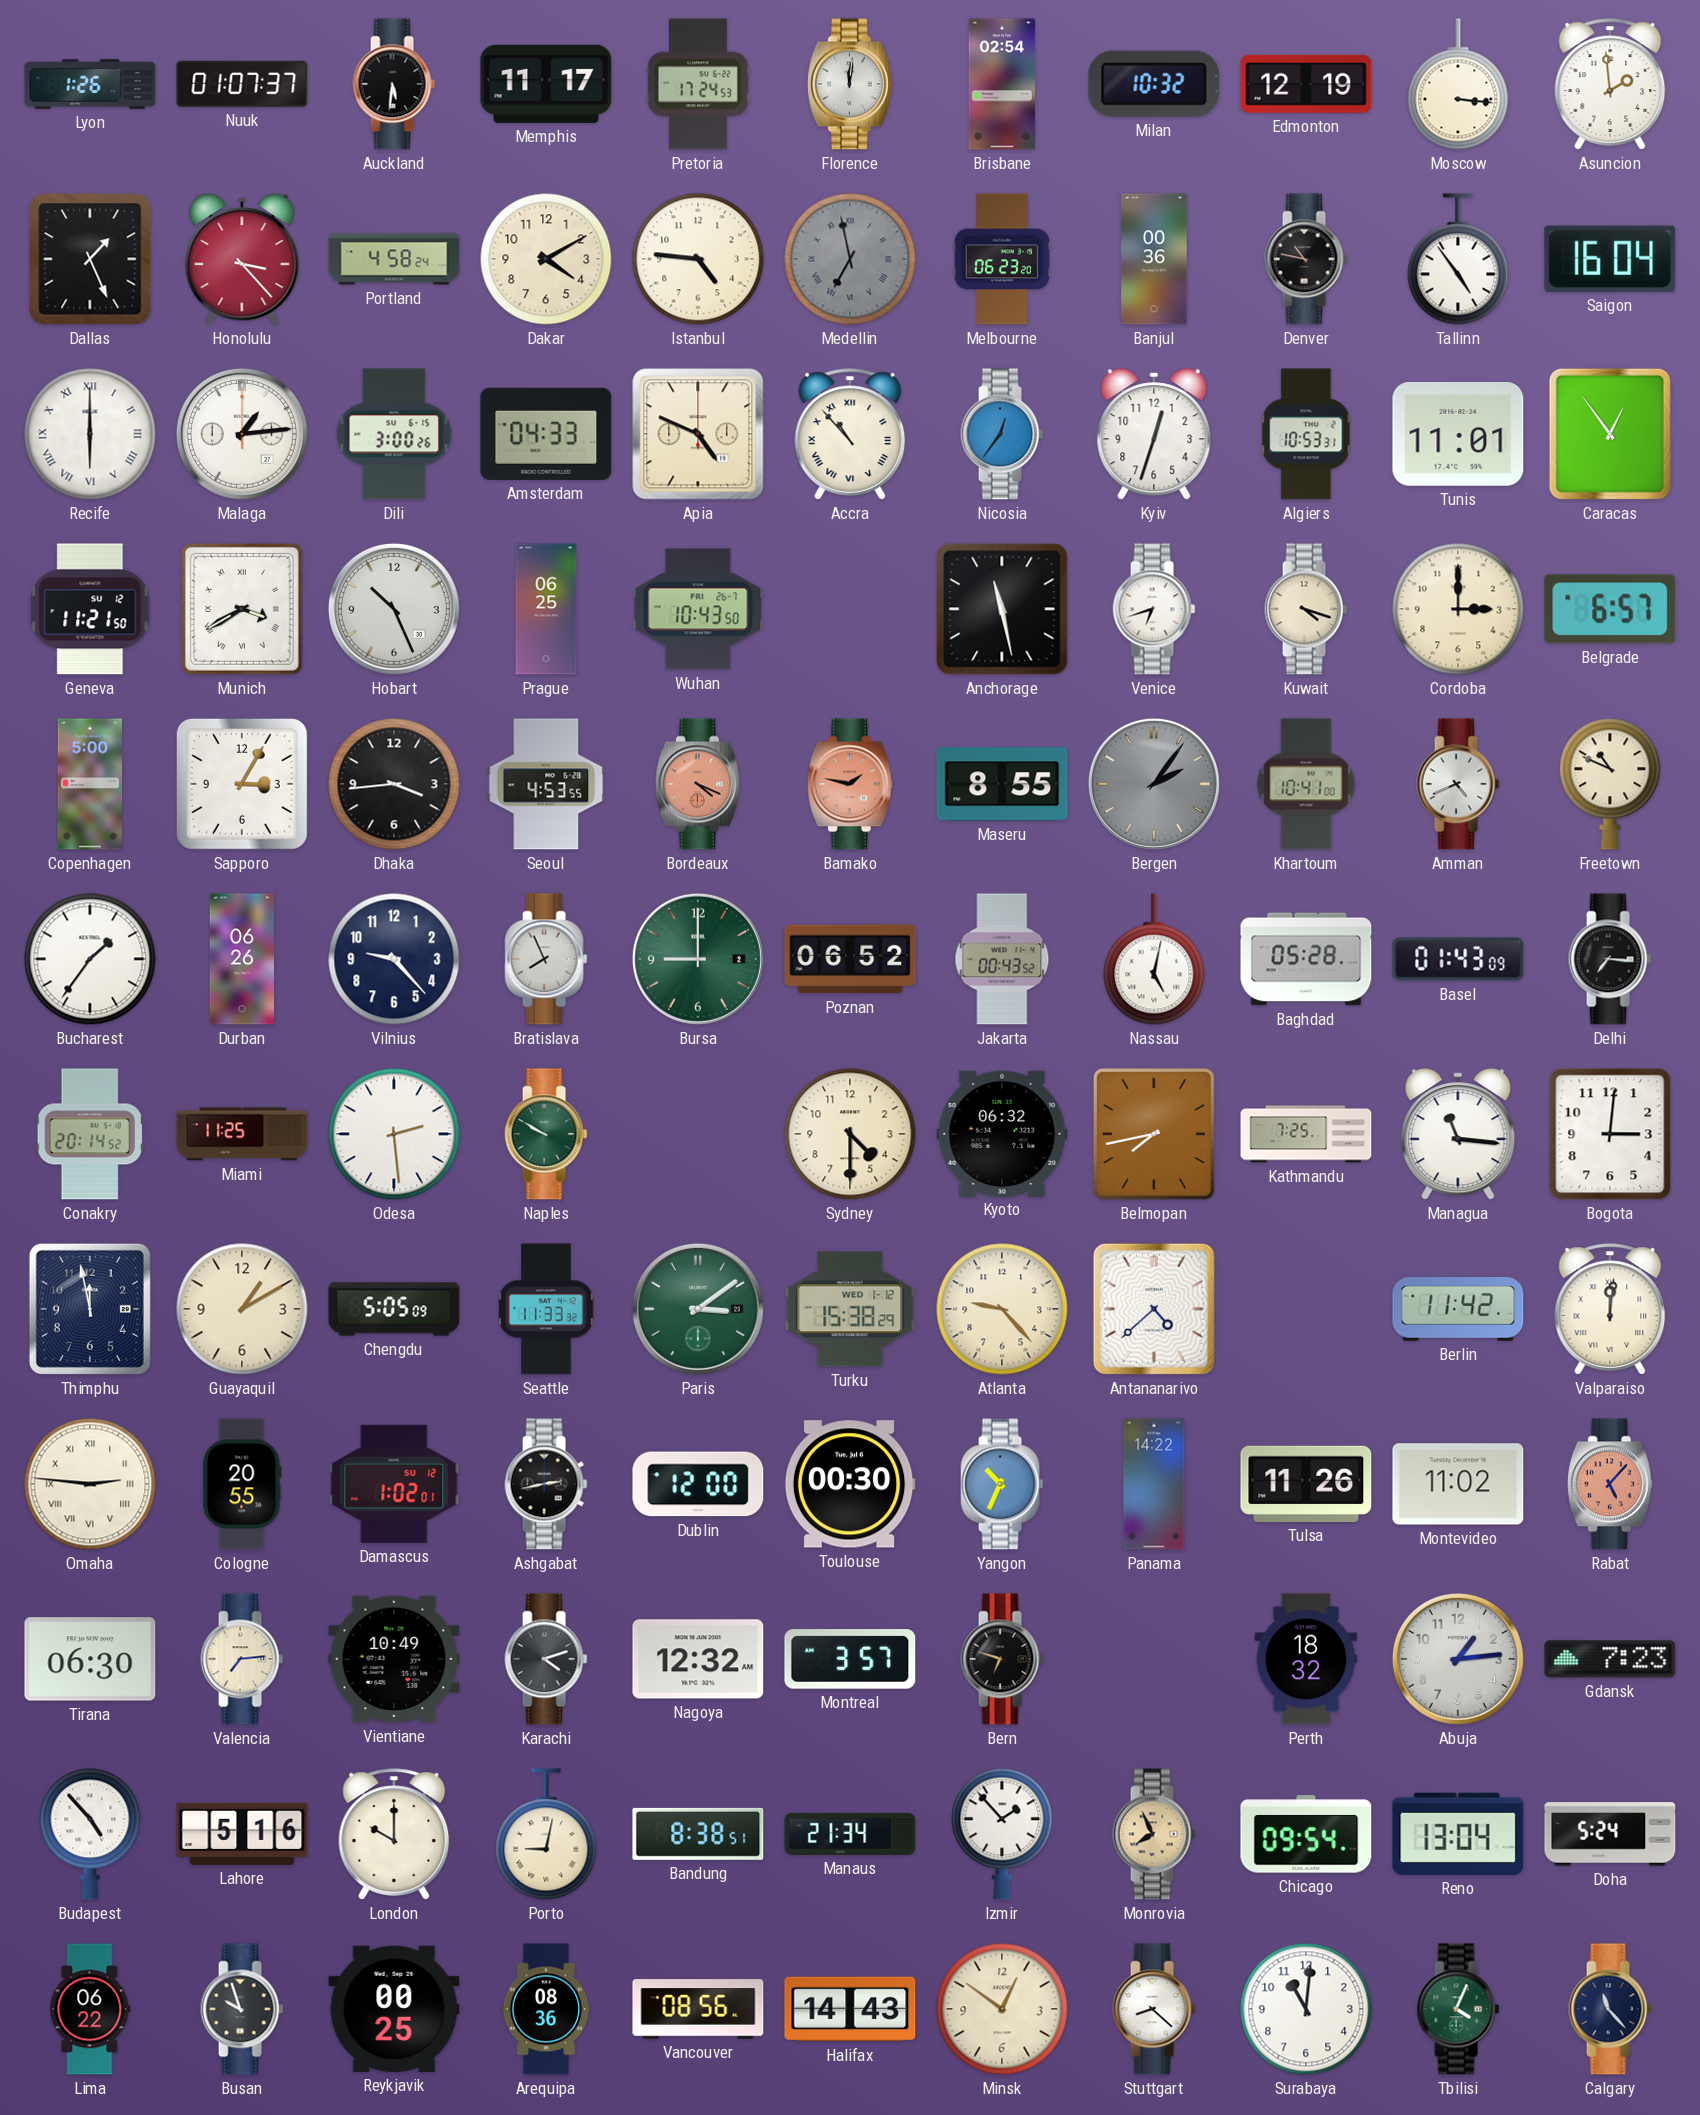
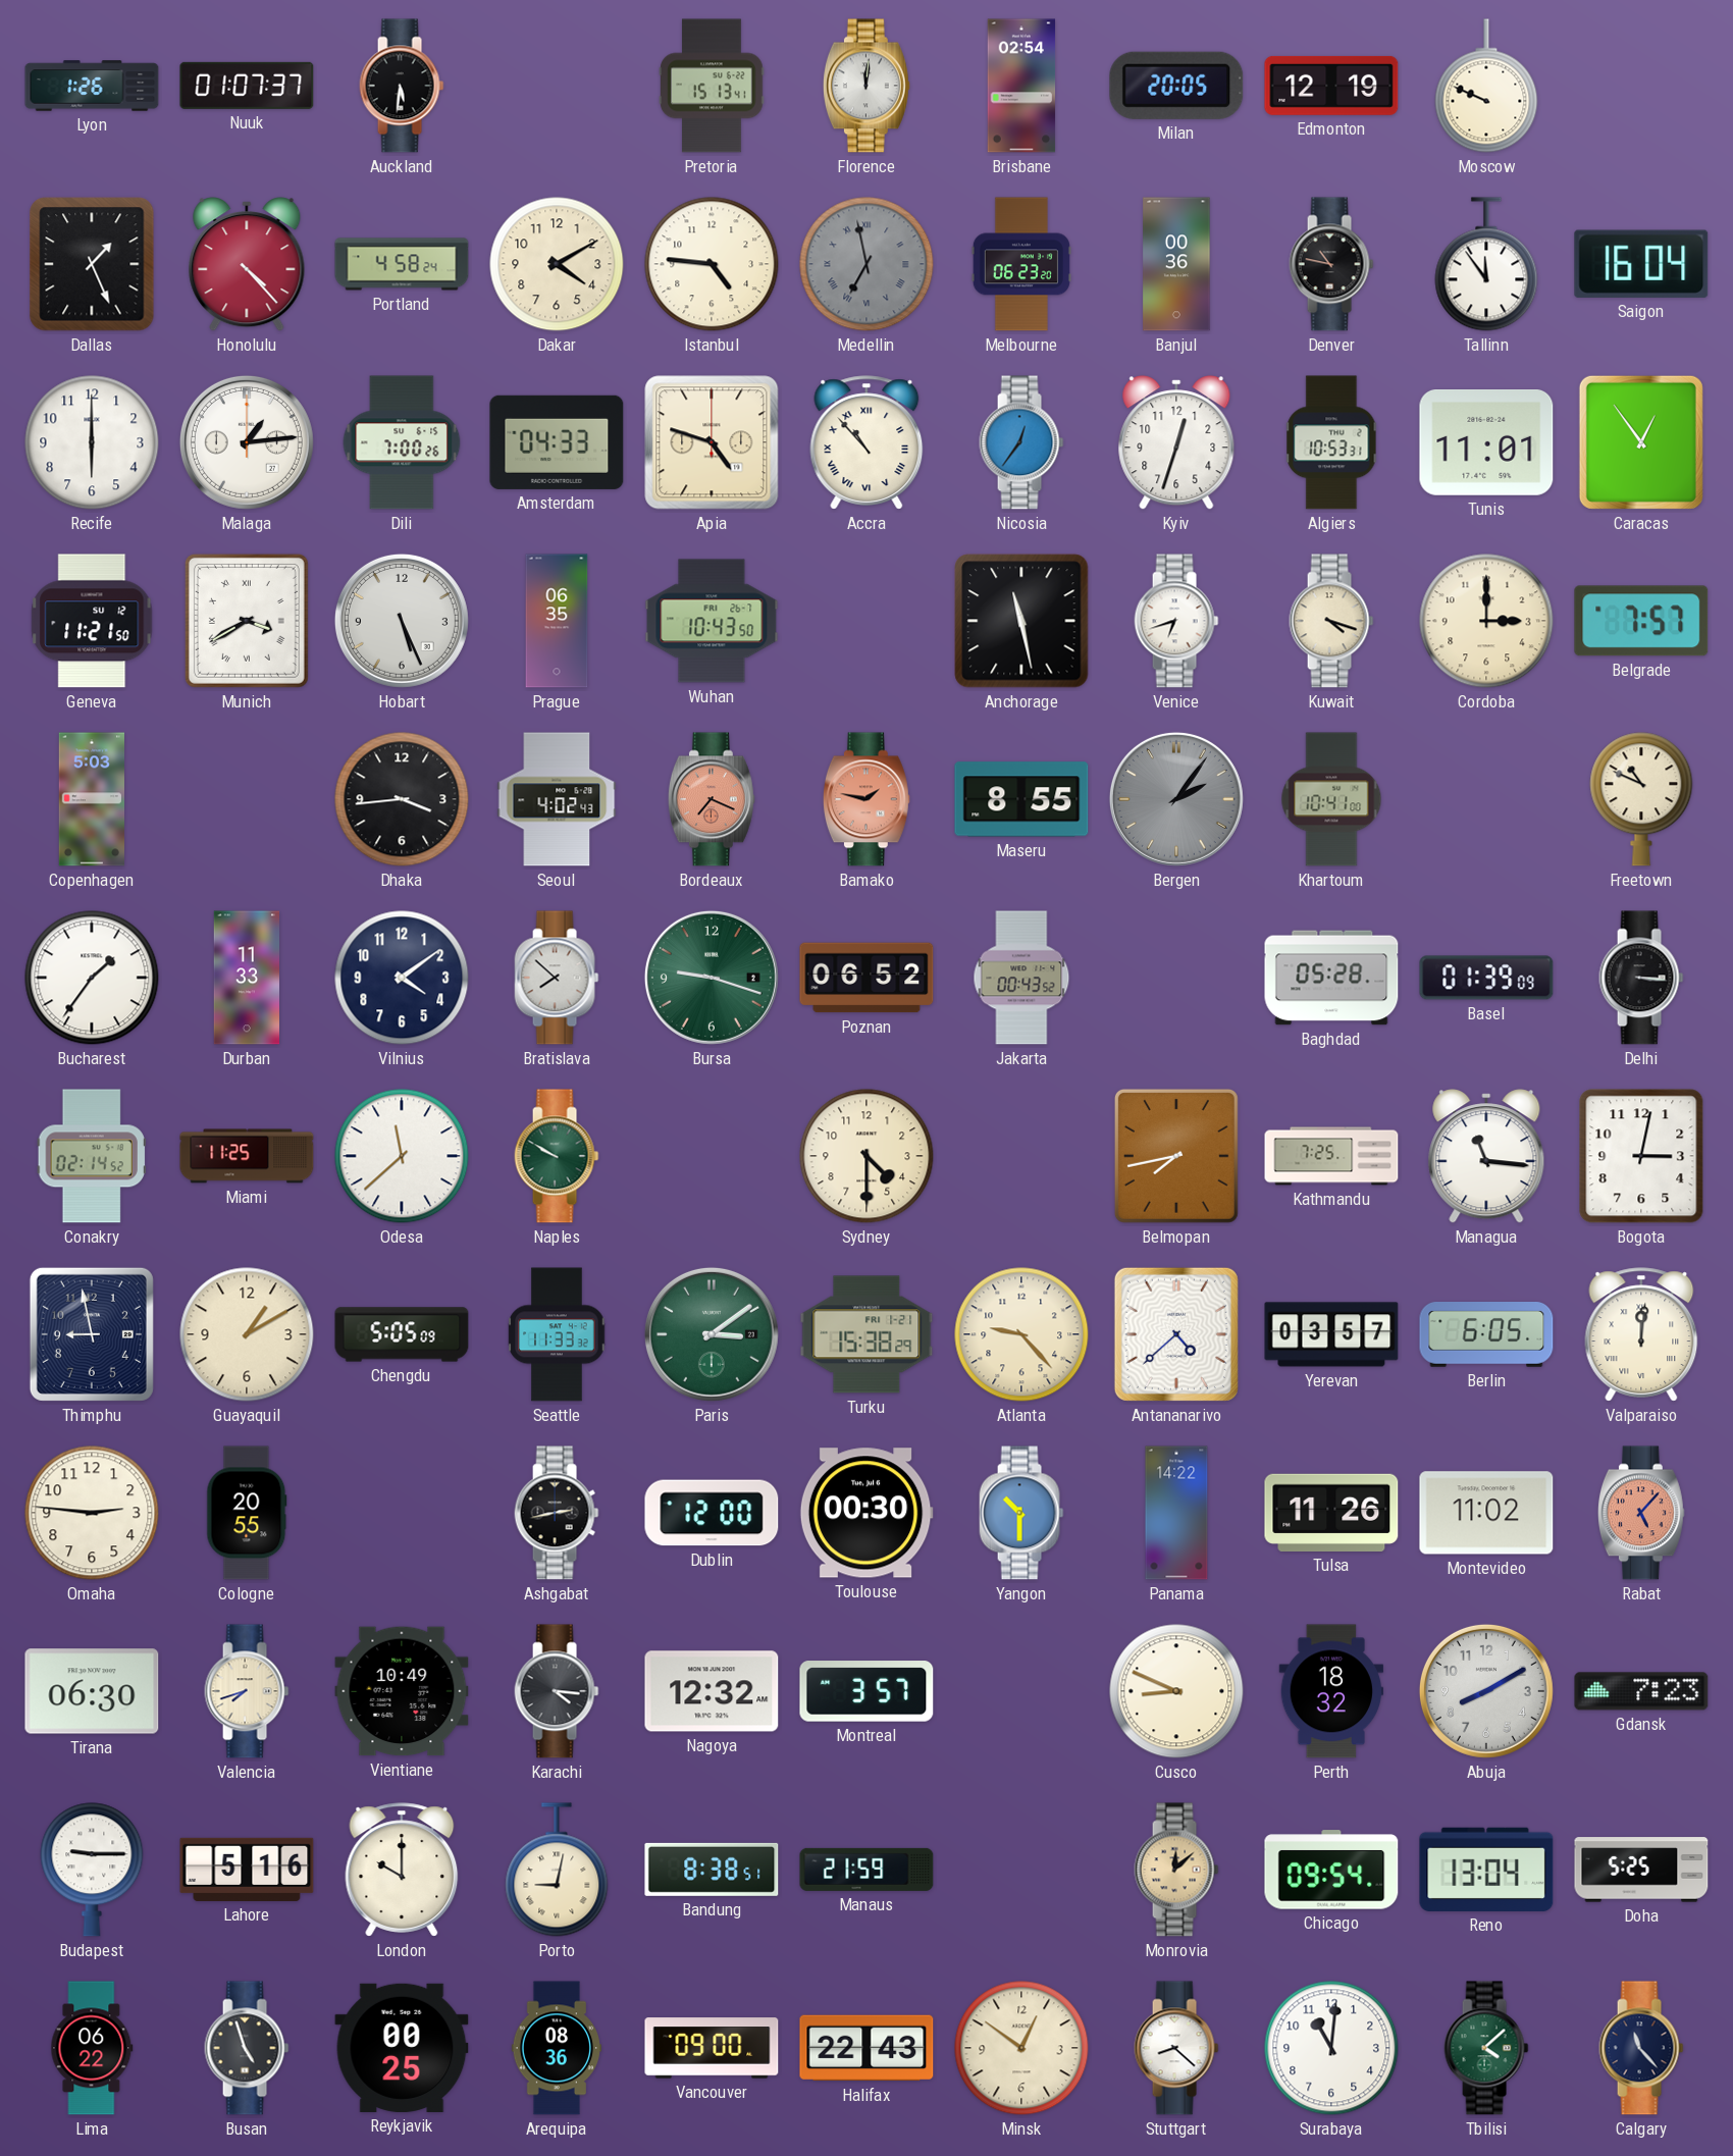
Memphis: 11:17 -> none
Pretoria: 17:24 -> 15:13
Milan: 10:32 -> 20:05
Moscow: 3:16 -> 9:49
Asuncion: 1:59 -> none
Honolulu: 3:23 -> 4:23
Tallinn: 4:54 -> 11:54
Recife numerals: Roman -> Arabic
Dili: 3:00 -> 7:00
Apia: 4:49 -> 4:48
Hobart: 10:26 -> 5:26
Prague: 06:25 -> 06:35
Belgrade: 6:57 -> 7:57
Copenhagen: 5:00 -> 5:03
Sapporo: 3:05 -> none
Seoul: 4:53 -> 4:02
Bordeaux: 4:19 -> 7:19
Amman: 4:41 -> none
Durban: 06:26 -> 11:33
Vilnius: 9:23 -> 4:09
Bratislava: 7:56 -> 7:52
Bursa: 9:00 -> 9:18
Nassau: 5:02 -> none
Basel: 01:43 -> 01:39
Delhi: 7:16 -> 3:16
Conakry: 20:14 -> 02:14
Odesa: 2:29 -> 11:38
Kyoto: 06:32 -> none
Bogota: 3:01 -> 3:02
Thimphu: 11:58 -> 8:58
Turku date: WED 1-12 -> FRI 1-21
Yerevan: none -> 03:57
Berlin: 11:42 -> 6:05
Omaha numerals: Roman -> Arabic
Damascus: 1:02 -> none
Yangon: 10:34 -> 10:30
Valencia: 7:14 -> 7:42
Karachi: 4:12 -> 4:16
Bern: 6:48 -> none
Cusco: none -> 8:49
Abuja: 1:14 -> 8:10
Budapest: 4:53 -> 9:15
Manaus: 21:34 -> 21:59
Izmir: 1:53 -> none
Monrovia: 7:56 -> 12:08
Doha: 5:24 -> 5:25
Busan: 9:57 -> 4:57
Vancouver: 08:56 -> 09:00
Halifax: 14:43 -> 22:43
Tbilisi: 4:04 -> 4:08
